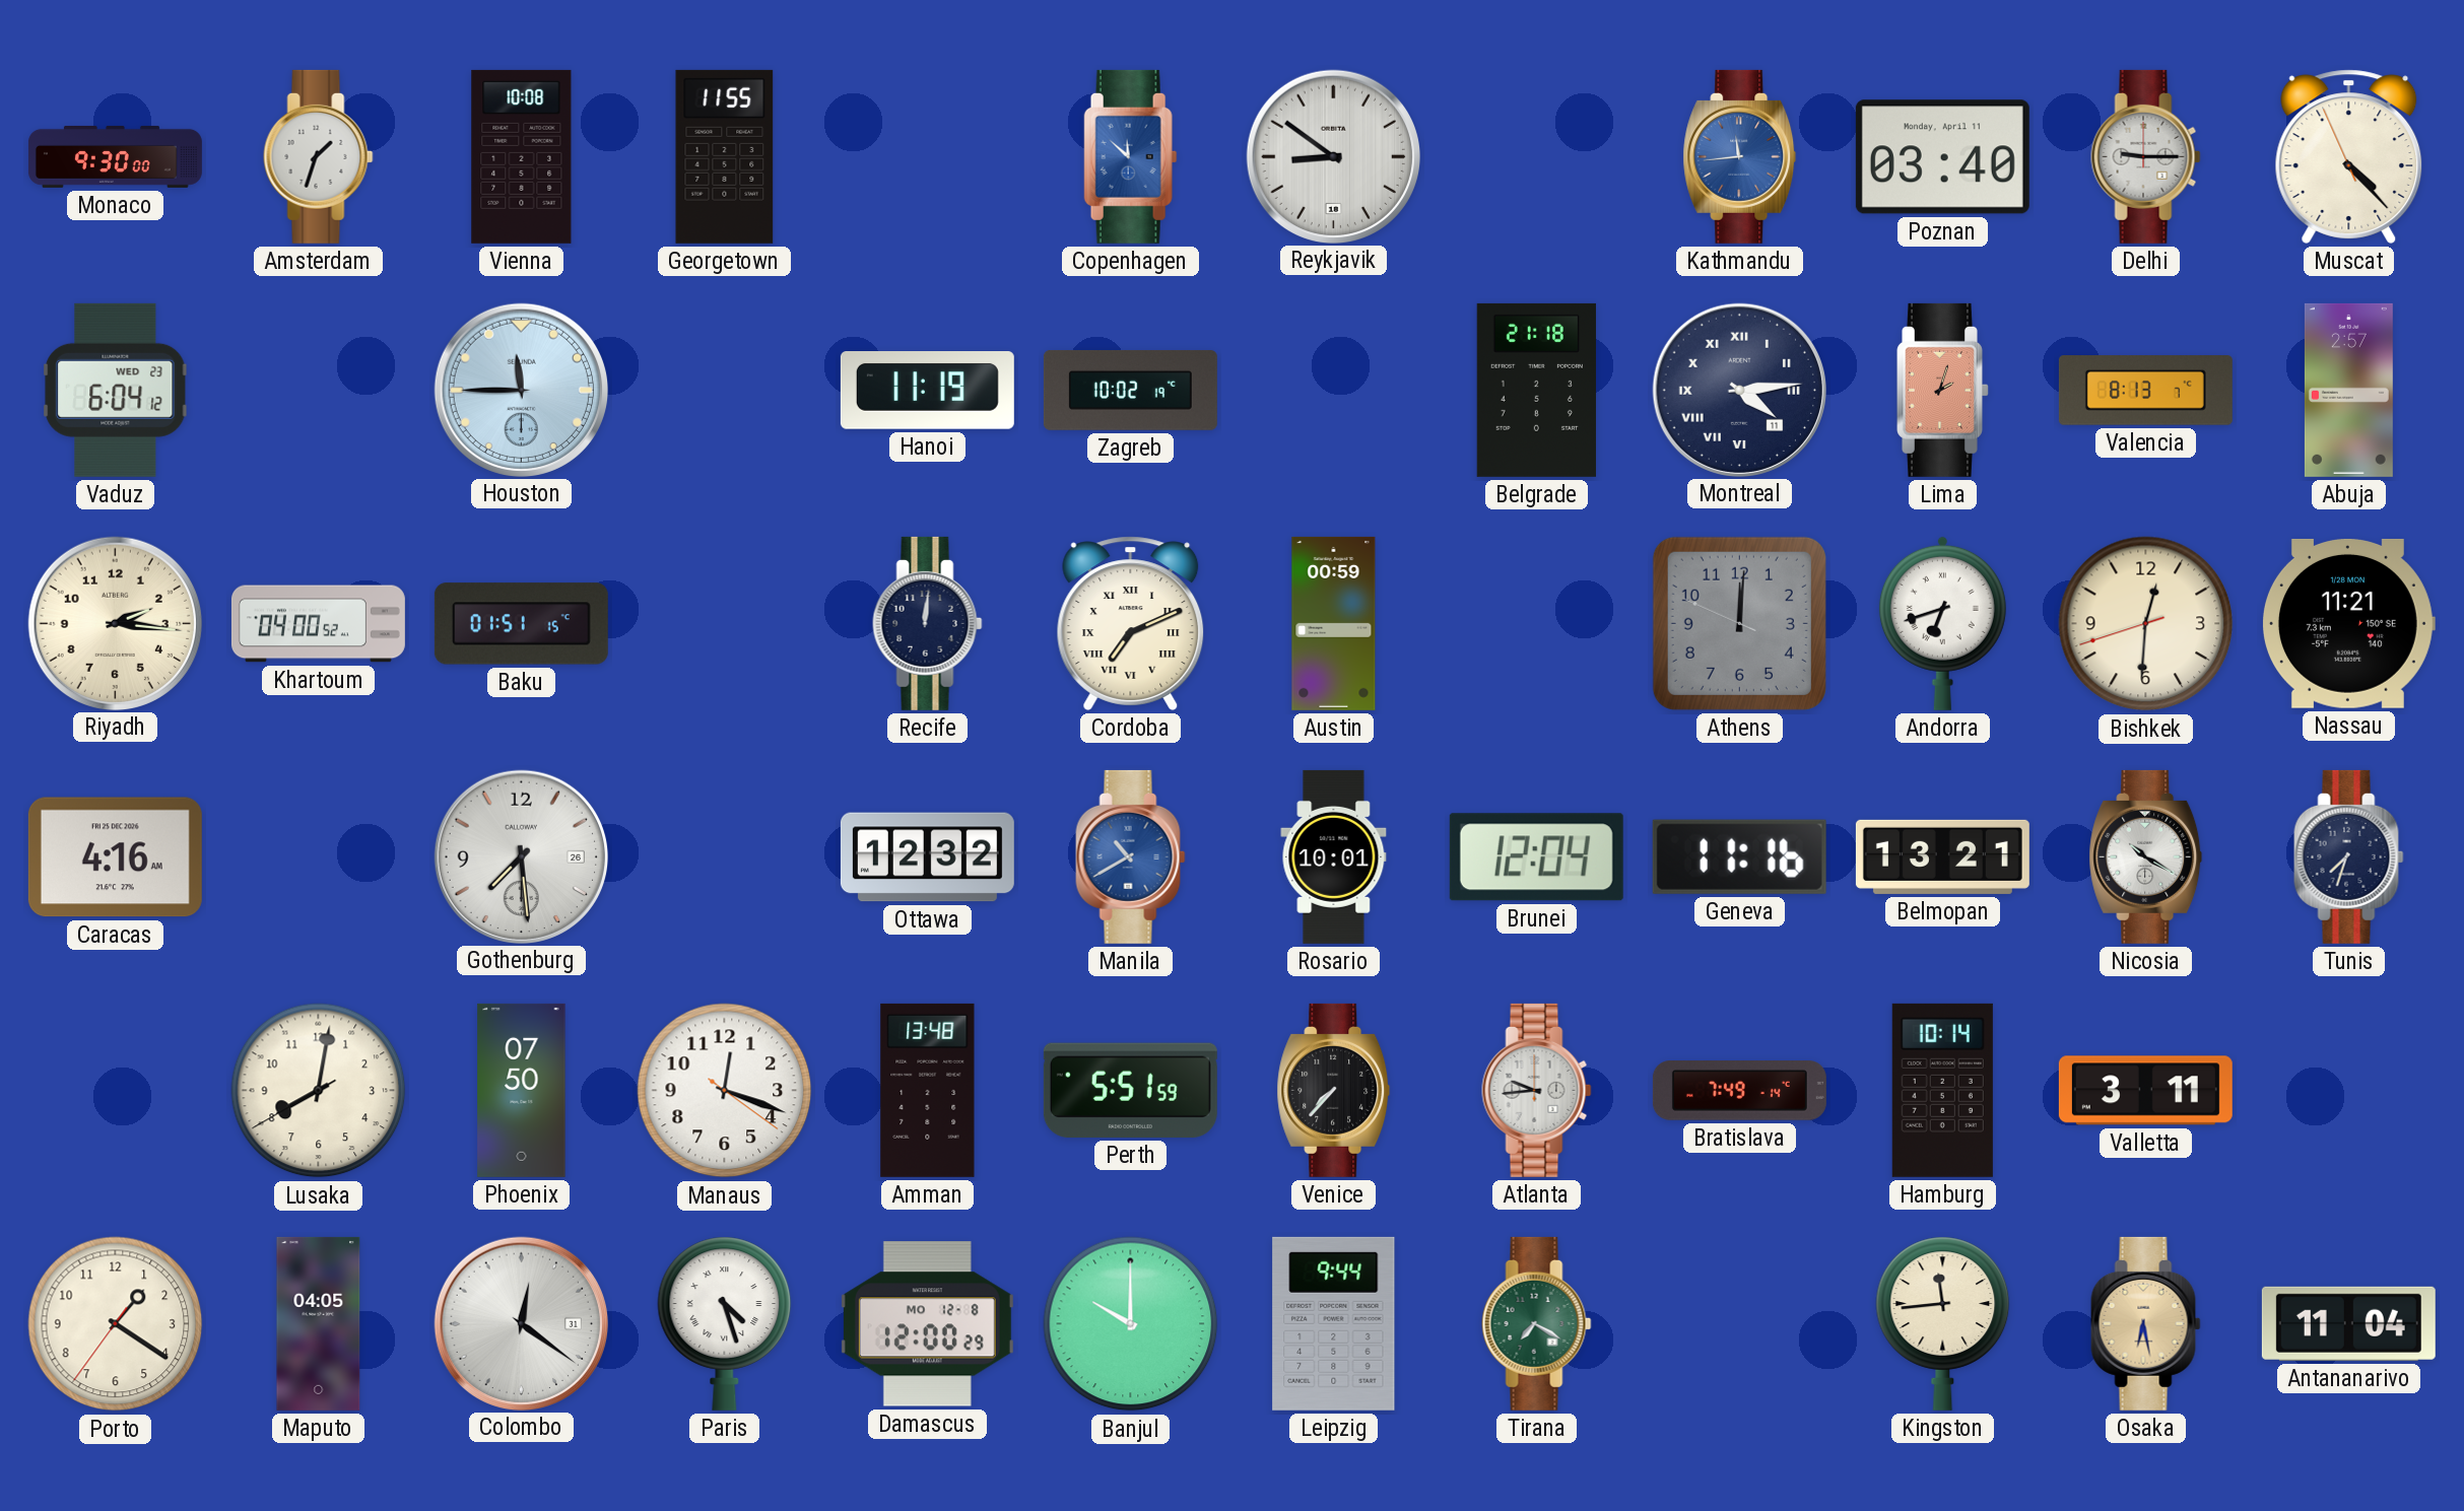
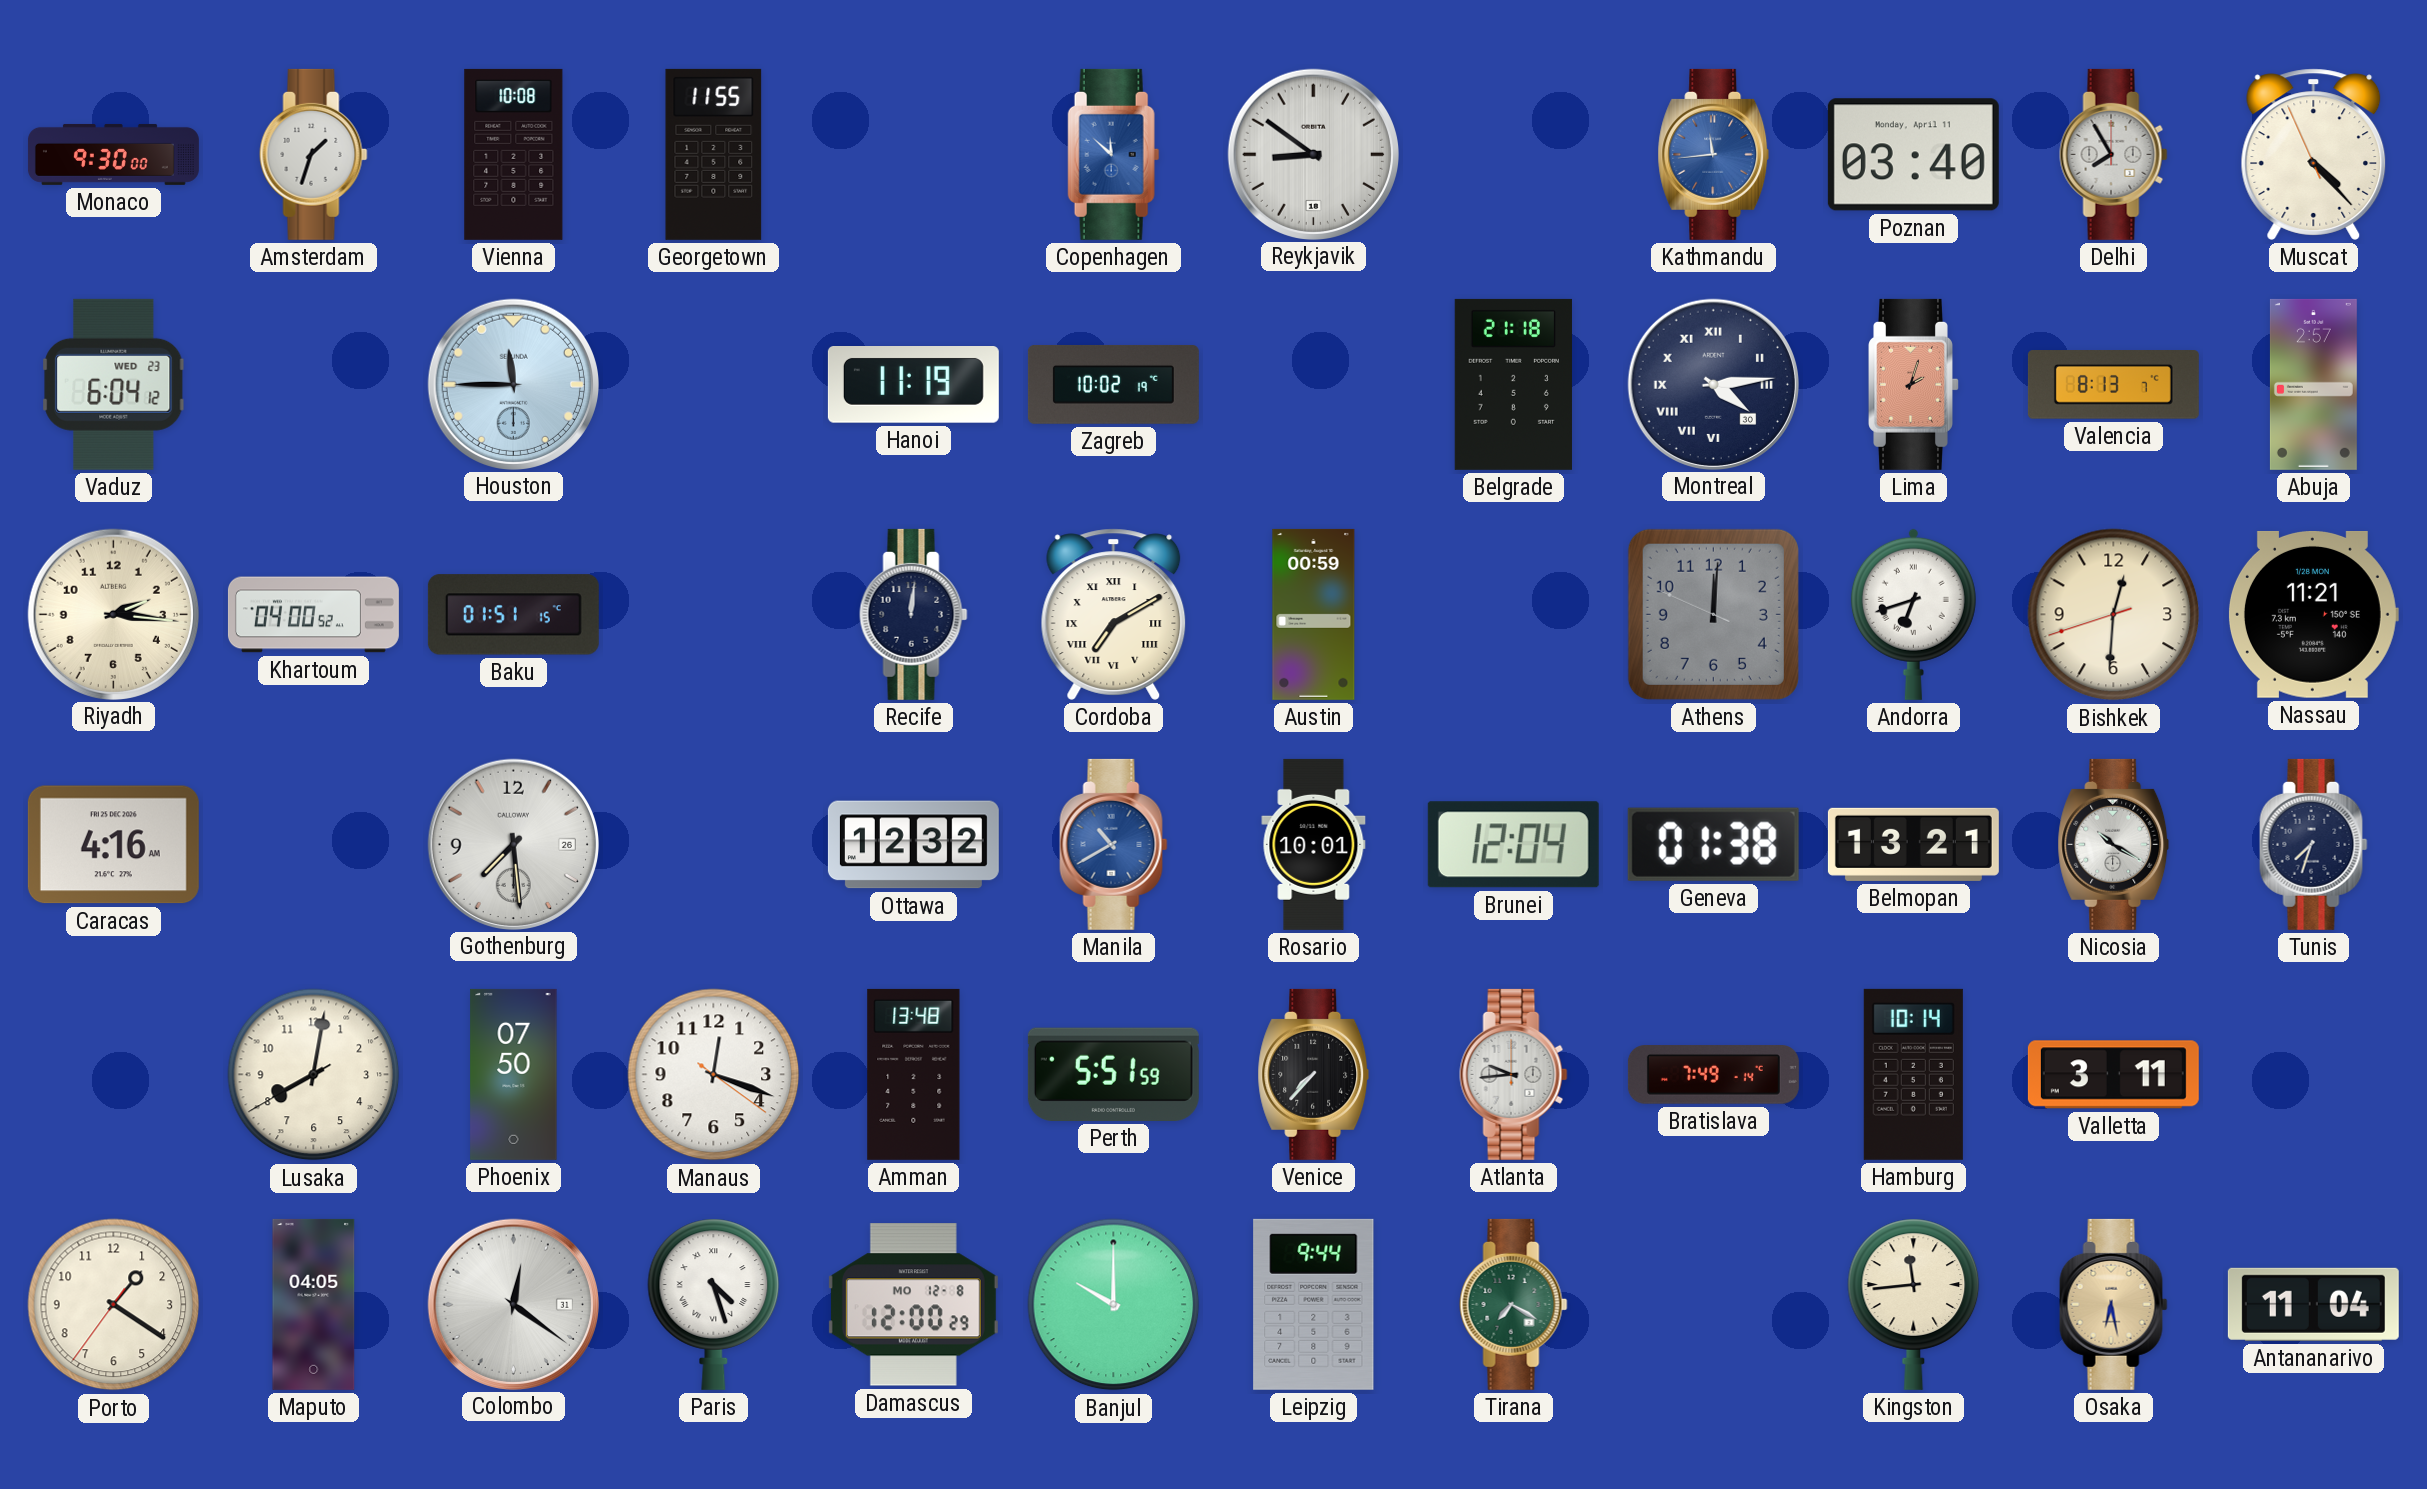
Delhi: 9:15 -> 7:55
Montreal date: 11 -> 30
Cordoba: 7:11 -> 7:10
Geneva: 11:16 -> 01:38
